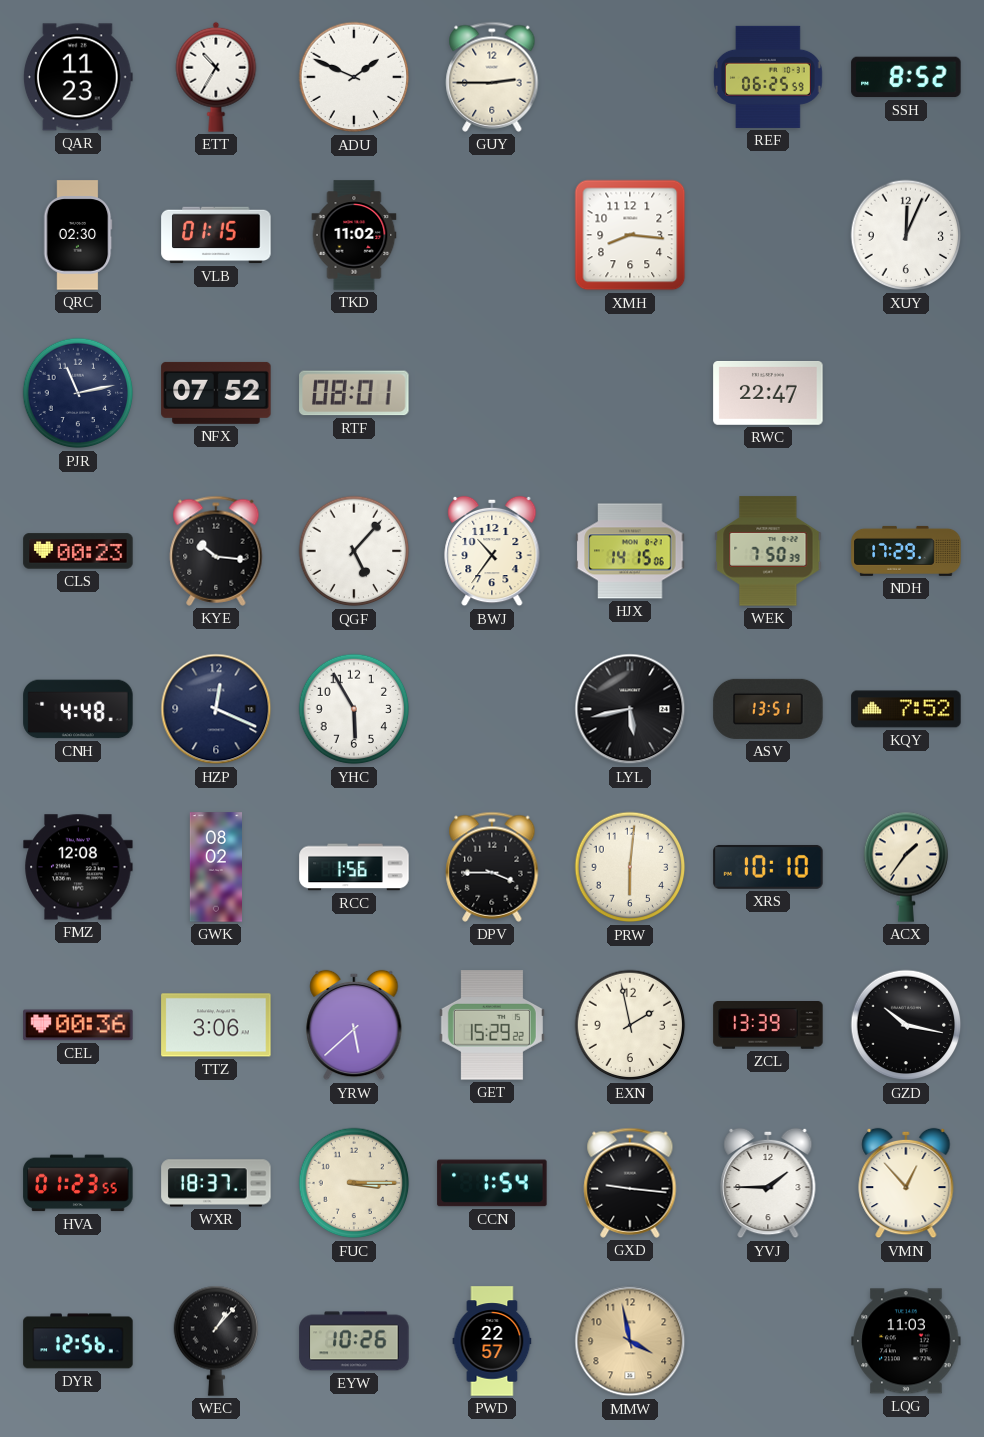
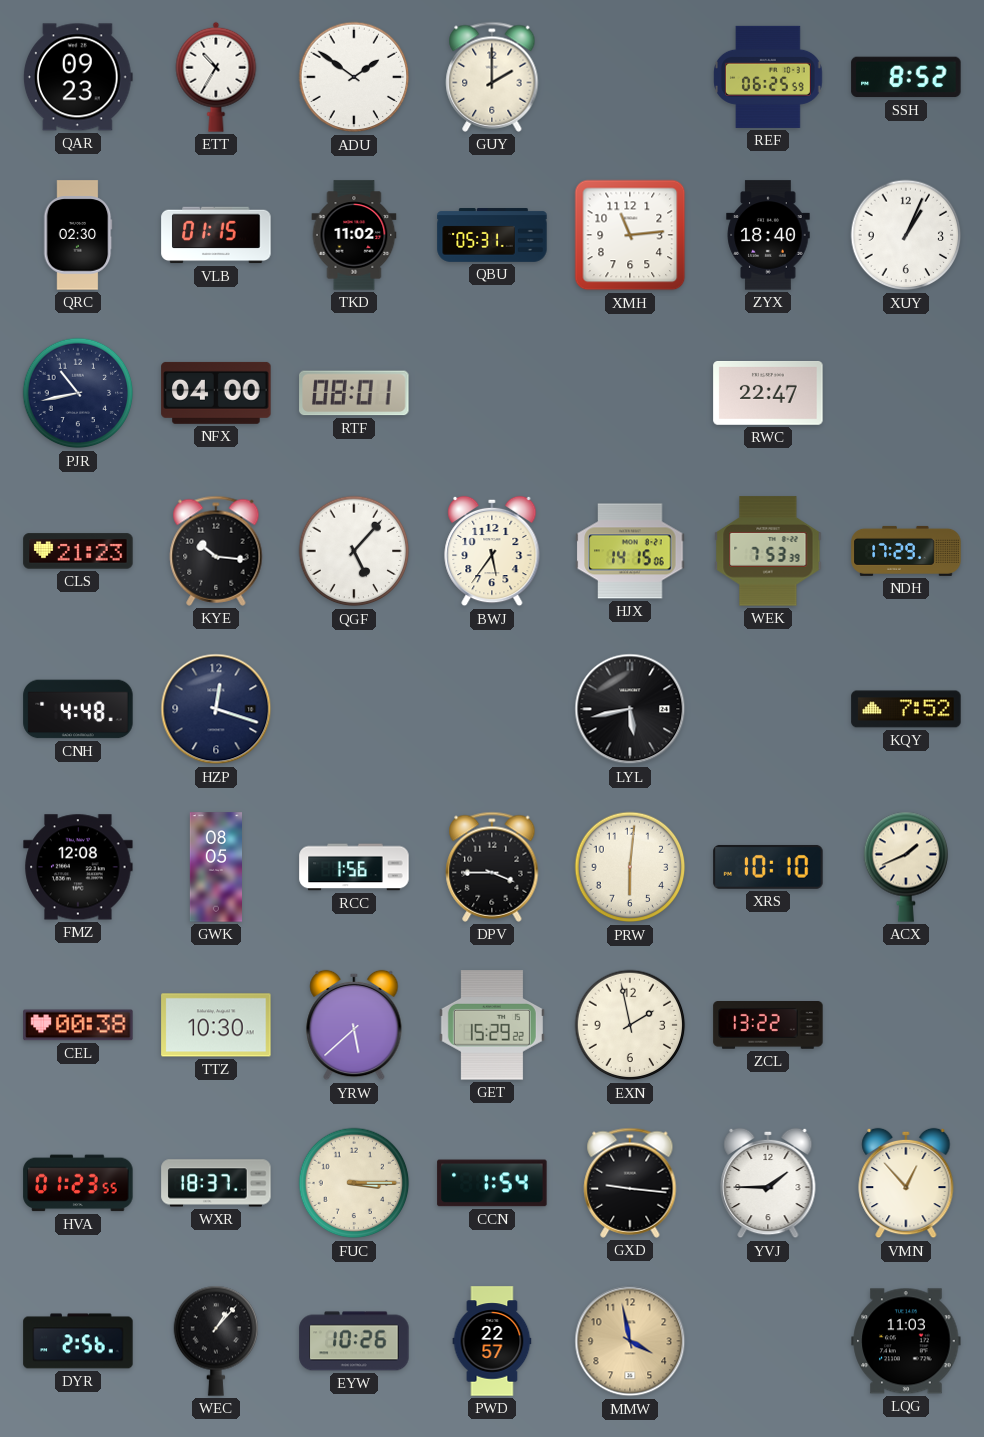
QAR: 11:23 -> 09:23
ADU: 1:49 -> 1:51
GUY: 2:45 -> 2:00
QBU: none -> 05:31
XMH: 8:16 -> 11:14
ZYX: none -> 18:40
XUY: 12:04 -> 1:04
PJR: 11:13 -> 10:43
NFX: 07:52 -> 04:00
CLS: 00:23 -> 21:23
BWJ: 10:36 -> 5:36
WEK: 7:50 -> 7:53
HZP: 12:19 -> 12:18
YHC: 5:55 -> none
ASV: 13:51 -> none
GWK: 08:02 -> 08:05
ACX: 1:36 -> 1:41
CEL: 00:36 -> 00:38
TTZ: 3:06 -> 10:30
ZCL: 13:39 -> 13:22
GZD: 10:17 -> none
DYR: 12:56 -> 2:56
